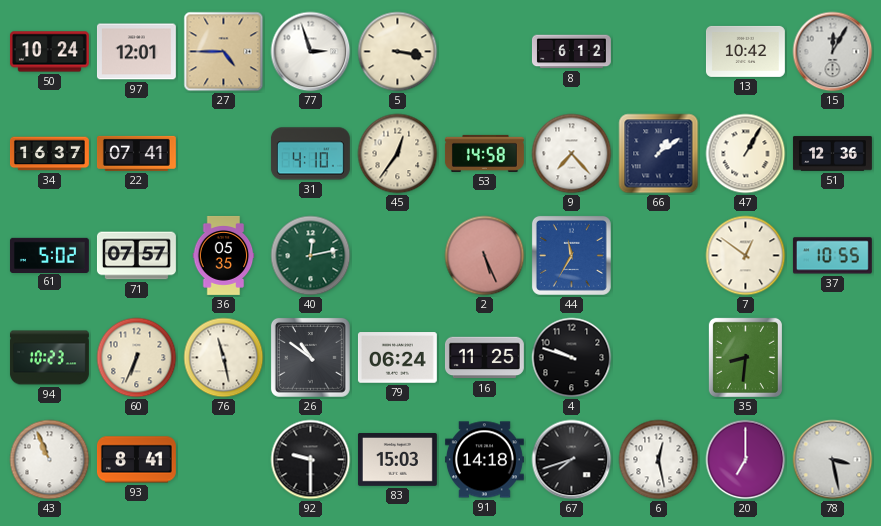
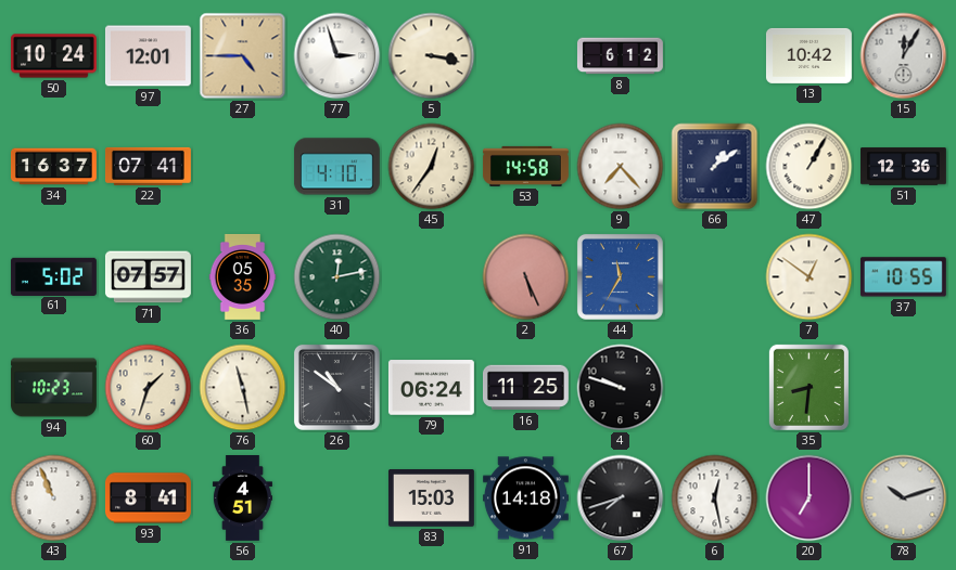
60: 6:34 -> 1:33
56: none -> 4:51
92: 9:30 -> none
78: 3:28 -> 10:12
